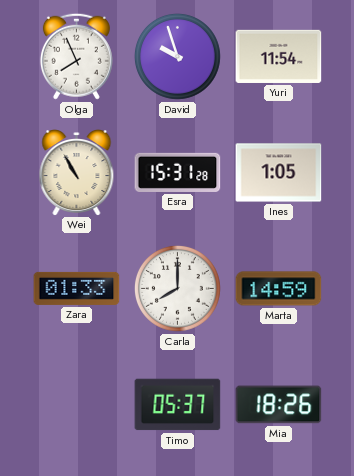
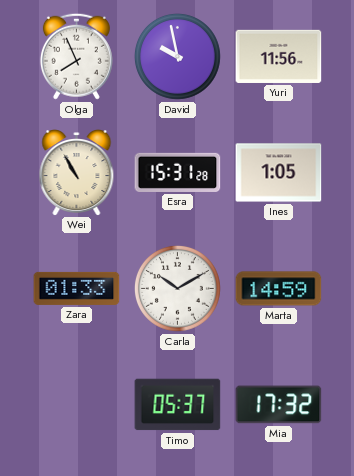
David: 9:57 -> 9:58
Yuri: 11:54 -> 11:56
Carla: 8:00 -> 10:10
Mia: 18:26 -> 17:32
